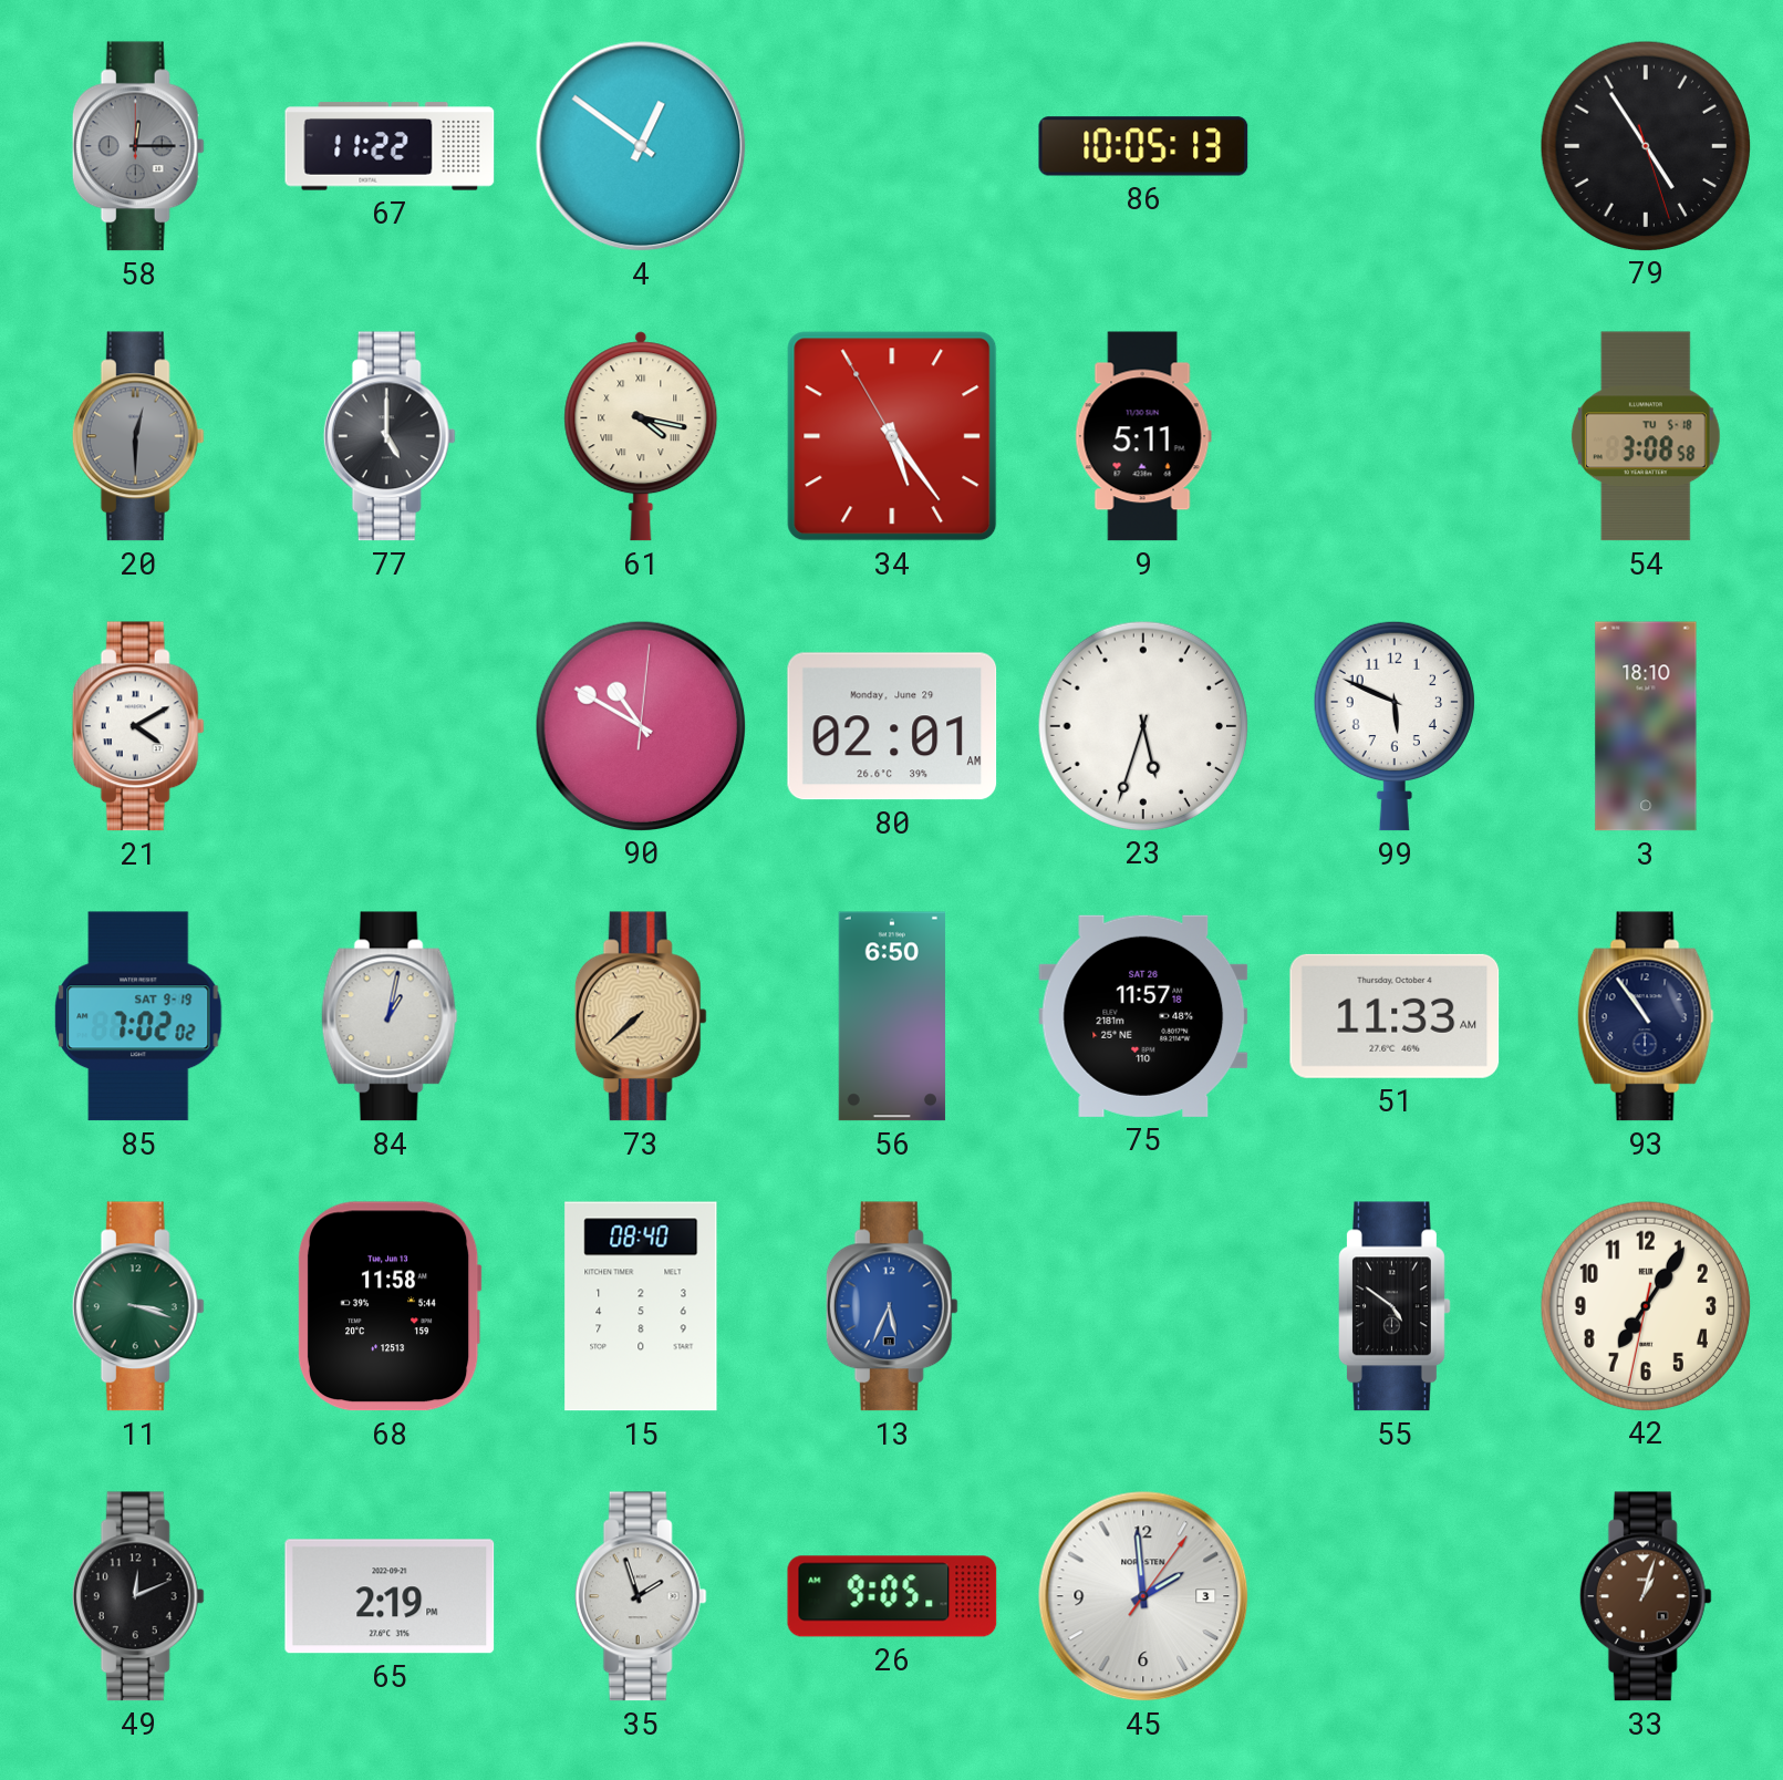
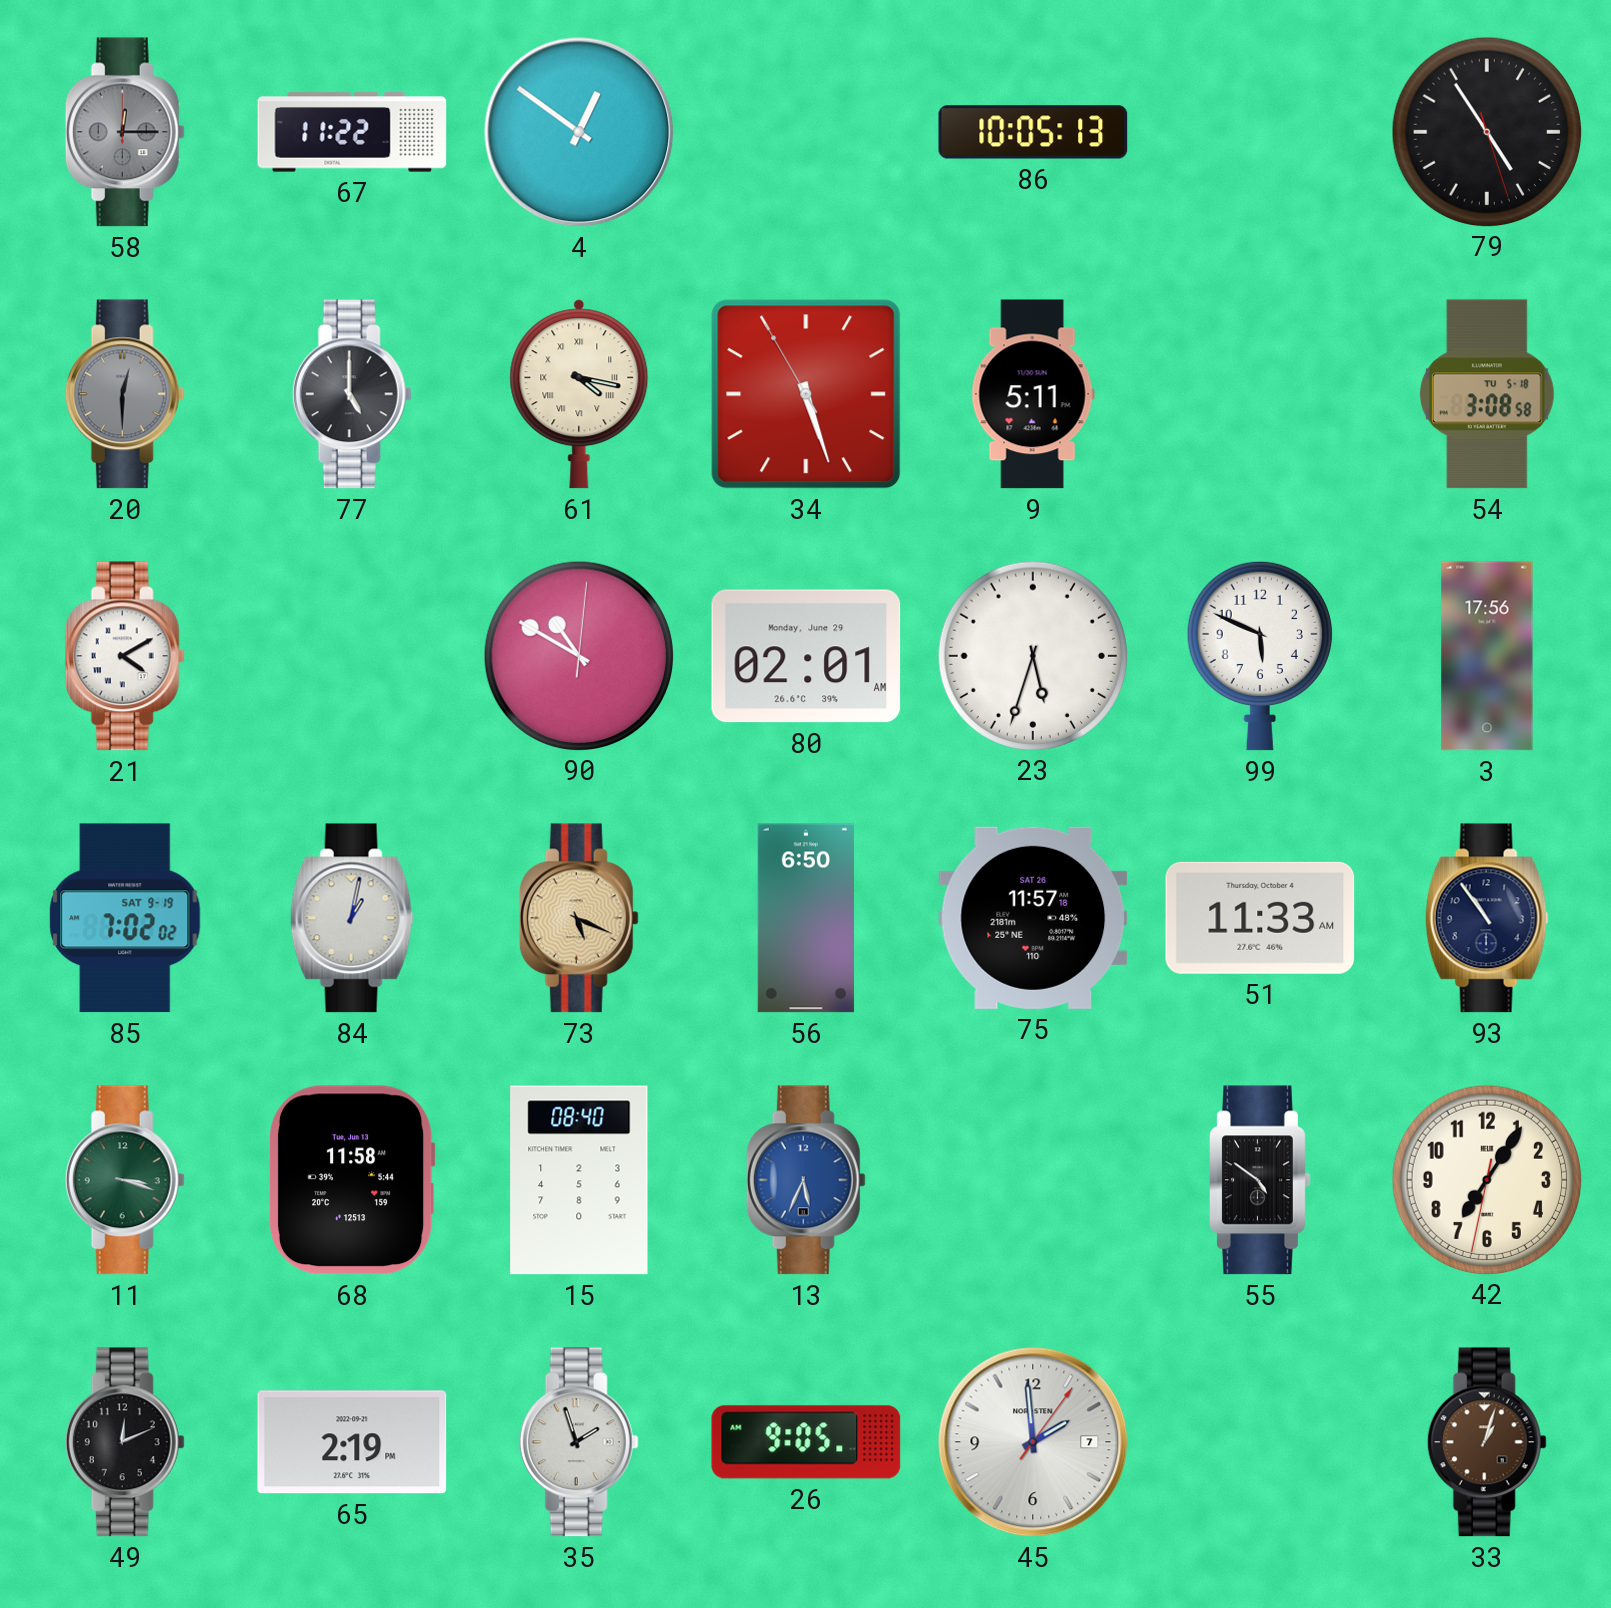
34: 5:23 -> 5:26
3: 18:10 -> 17:56
73: 7:38 -> 5:19
45 date: 3 -> 7
